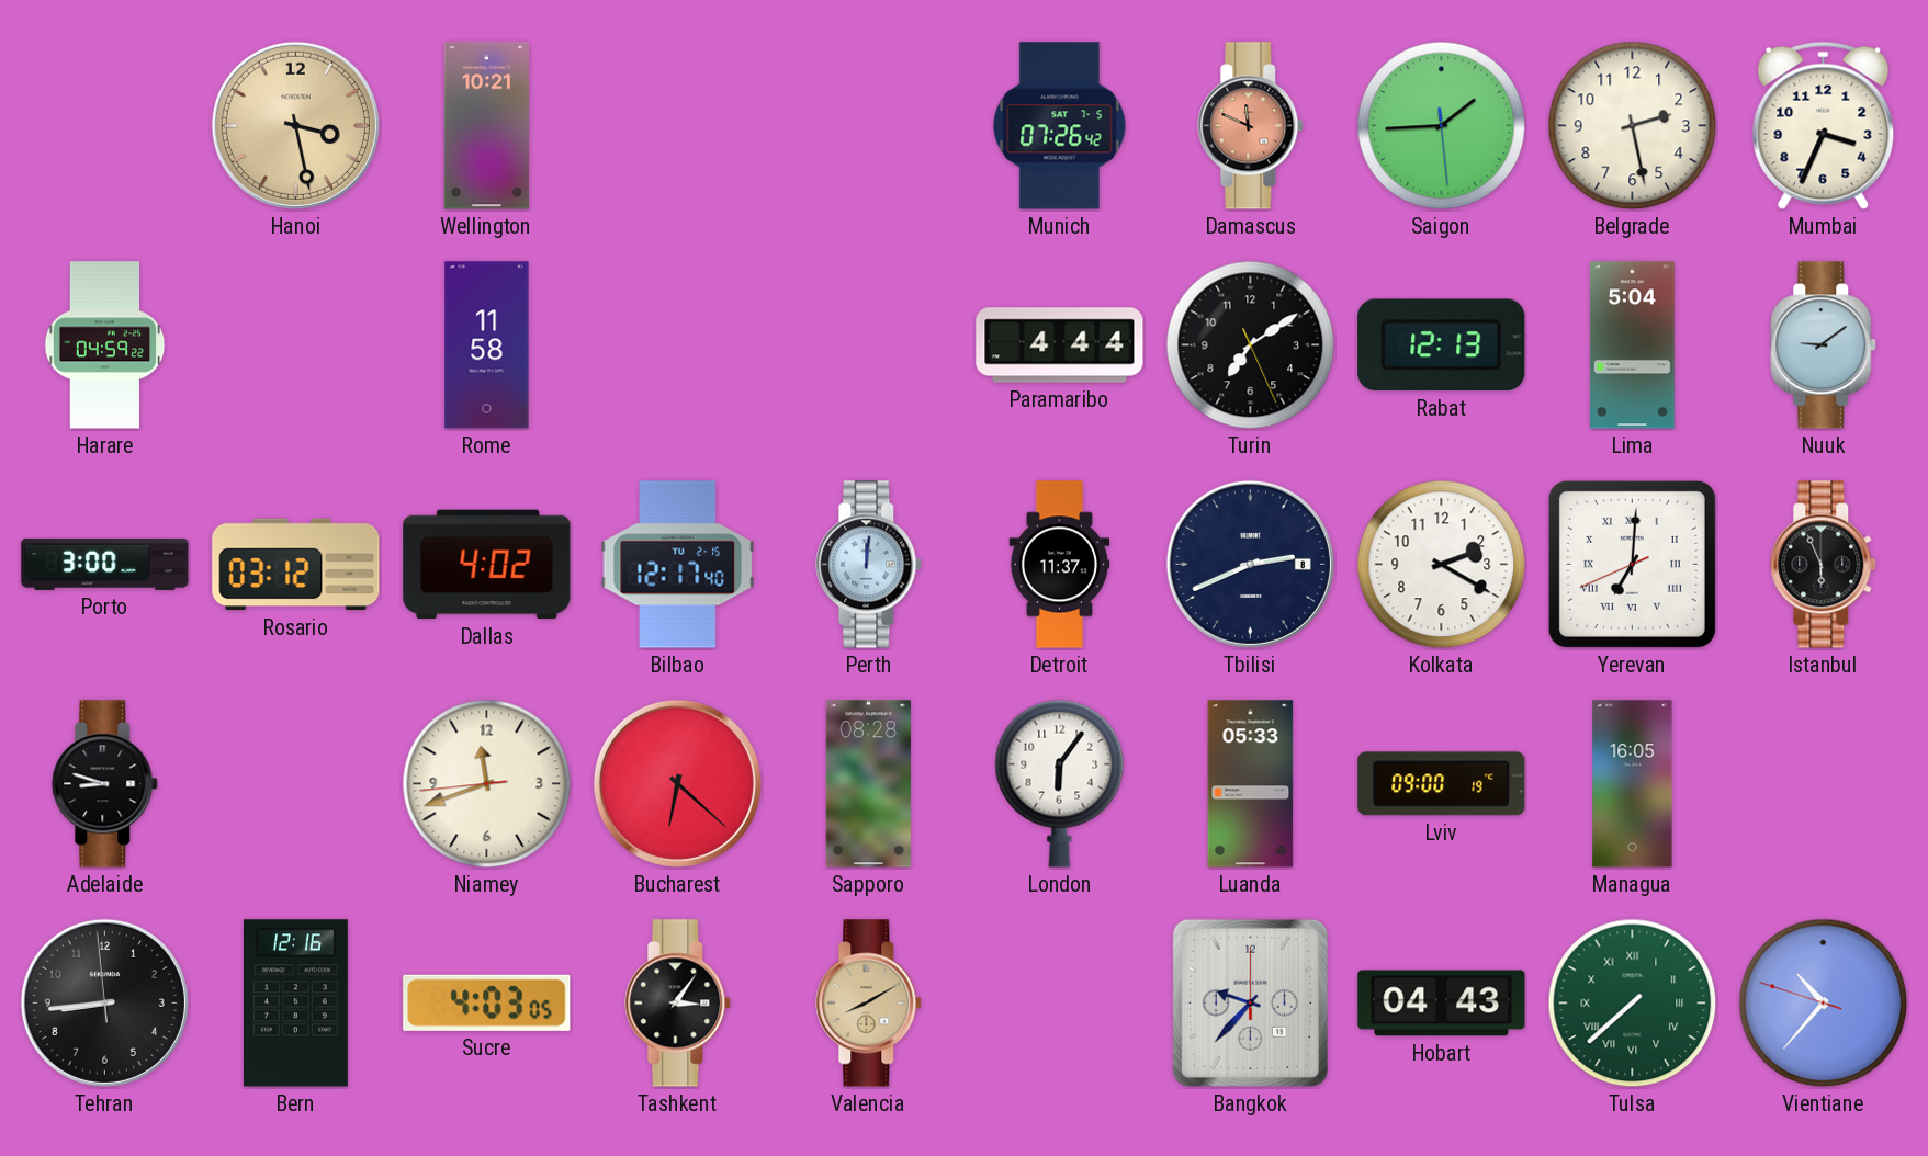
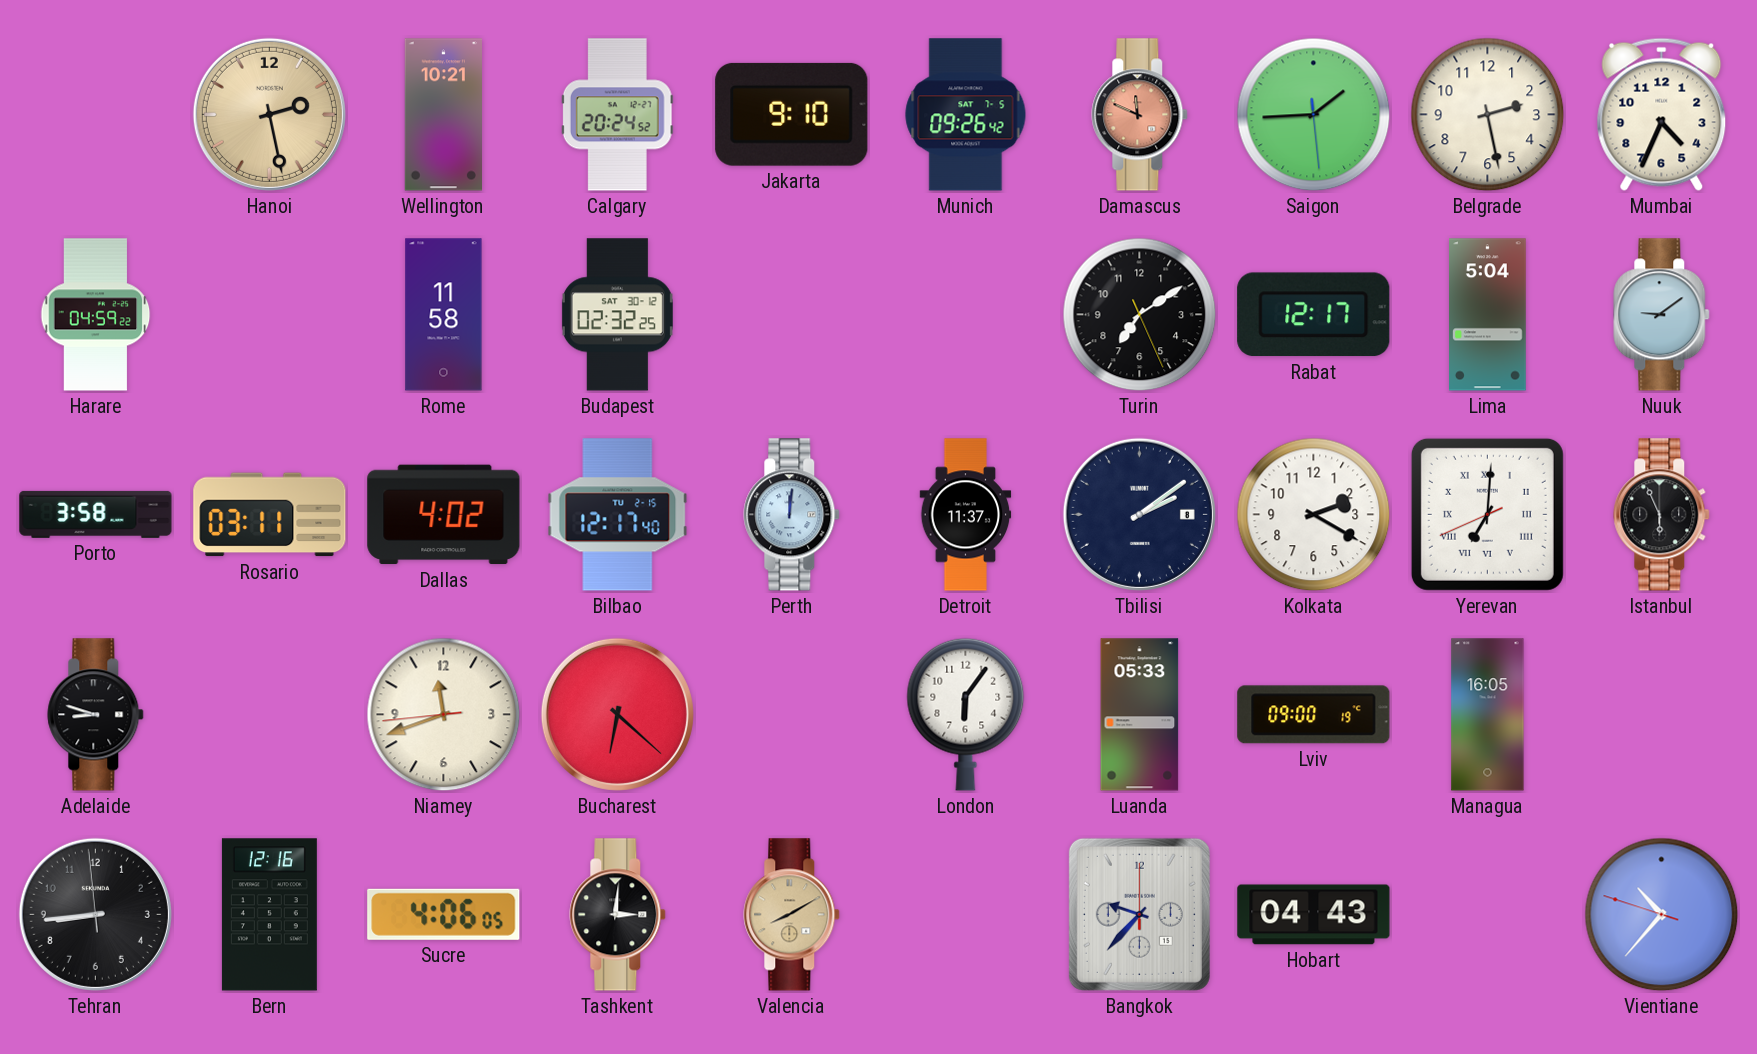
Hanoi: 3:28 -> 2:28
Calgary: none -> 20:24
Jakarta: none -> 9:10
Munich: 07:26 -> 09:26
Mumbai: 3:34 -> 4:34
Budapest: none -> 02:32
Paramaribo: 4:44 -> none
Rabat: 12:13 -> 12:17
Porto: 3:00 -> 3:58
Rosario: 03:12 -> 03:11
Tbilisi: 2:41 -> 2:09
Sapporo: 08:28 -> none
Sucre: 4:03 -> 4:06
Tashkent: 3:06 -> 3:01
Tulsa: 7:38 -> none
